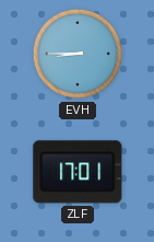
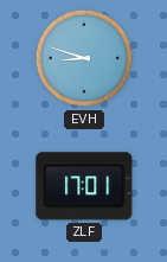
EVH: 8:45 -> 8:48
